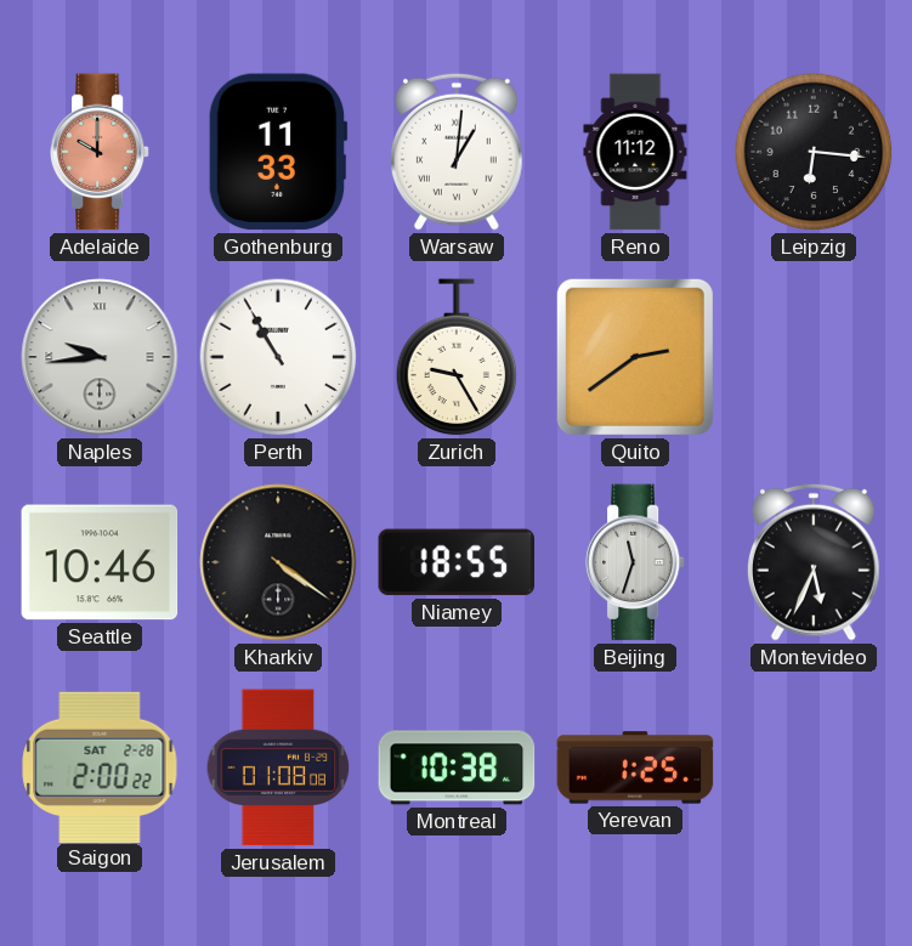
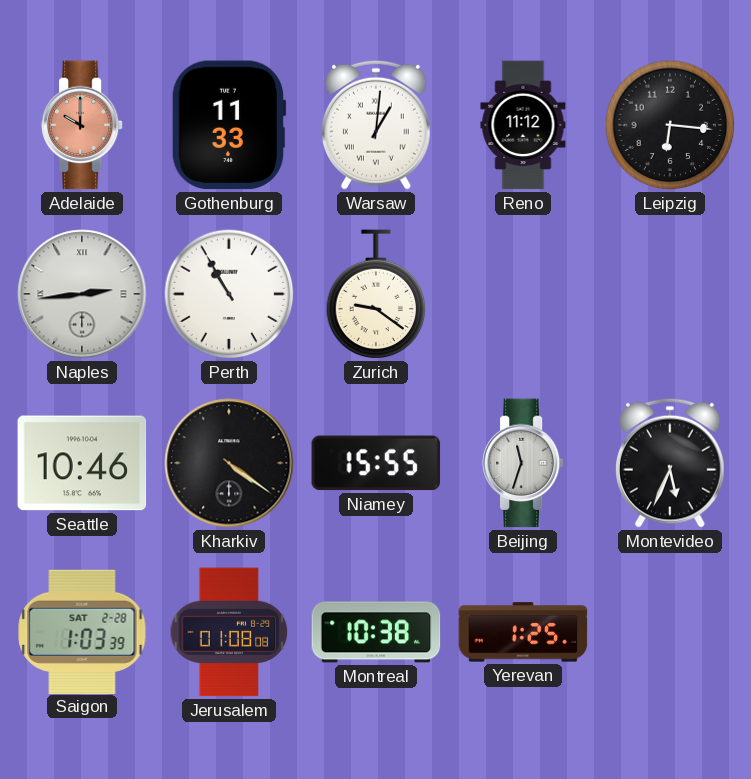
Naples: 9:44 -> 2:44
Zurich: 9:25 -> 9:21
Quito: 2:39 -> none
Niamey: 18:55 -> 15:55
Saigon: 2:00 -> 1:03
